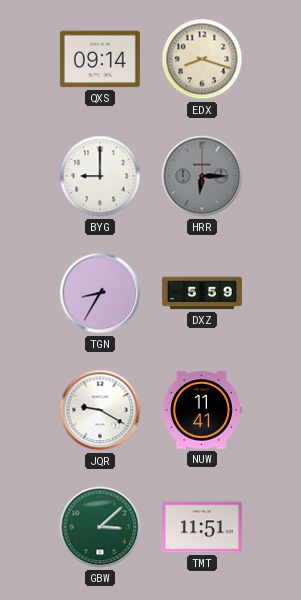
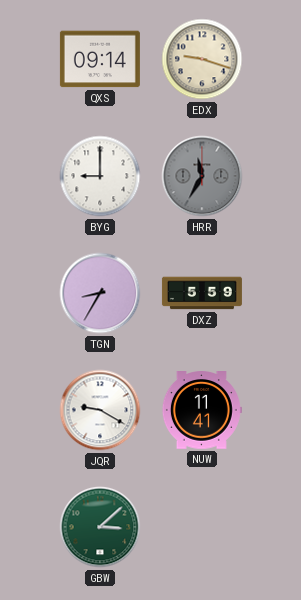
EDX: 8:18 -> 9:18
HRR: 6:15 -> 11:35
TMT: 11:51 -> none
